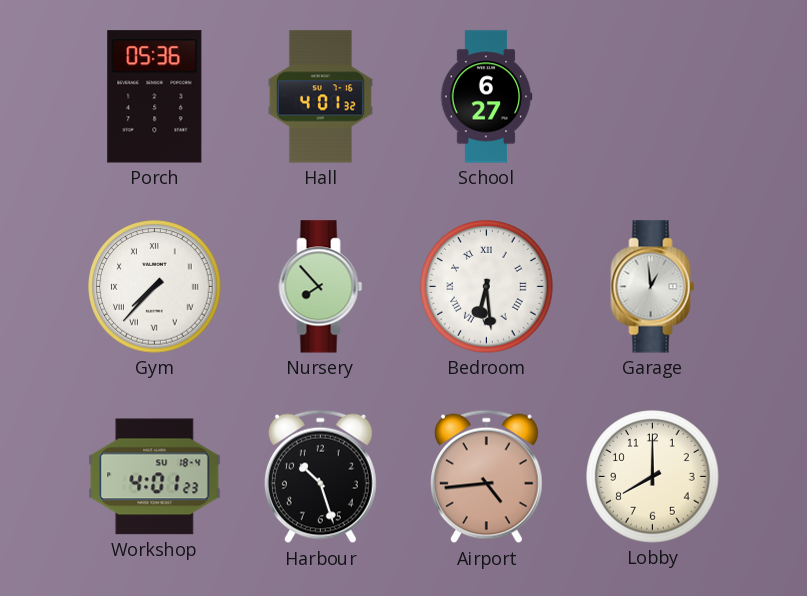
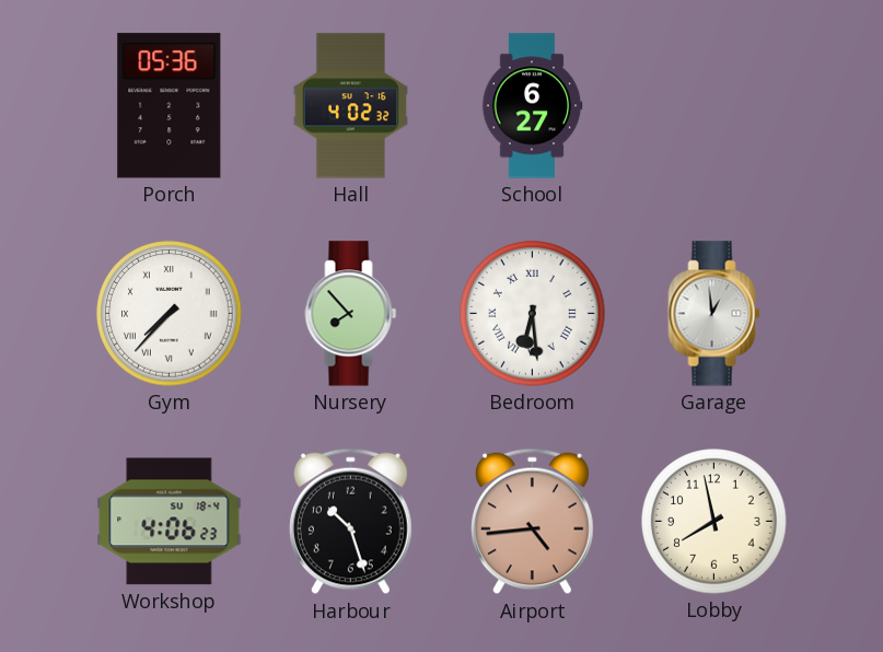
Hall: 4:01 -> 4:02
Workshop: 4:01 -> 4:06
Lobby: 8:00 -> 7:58
